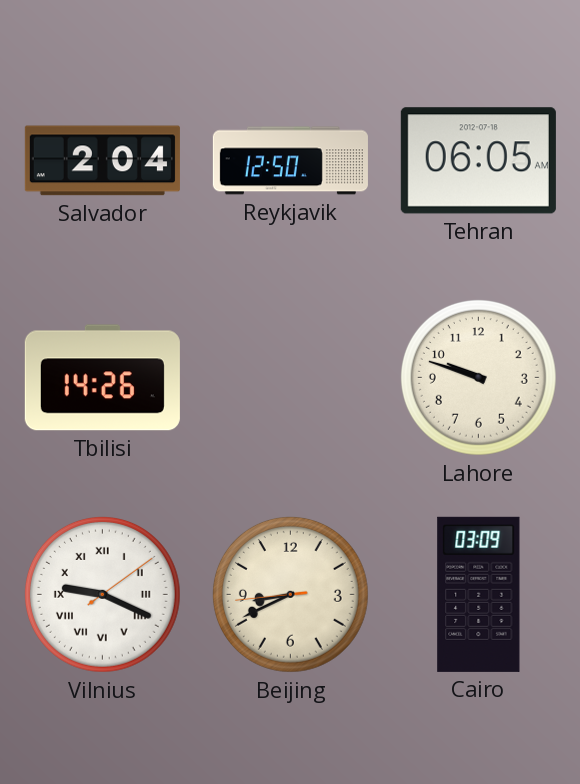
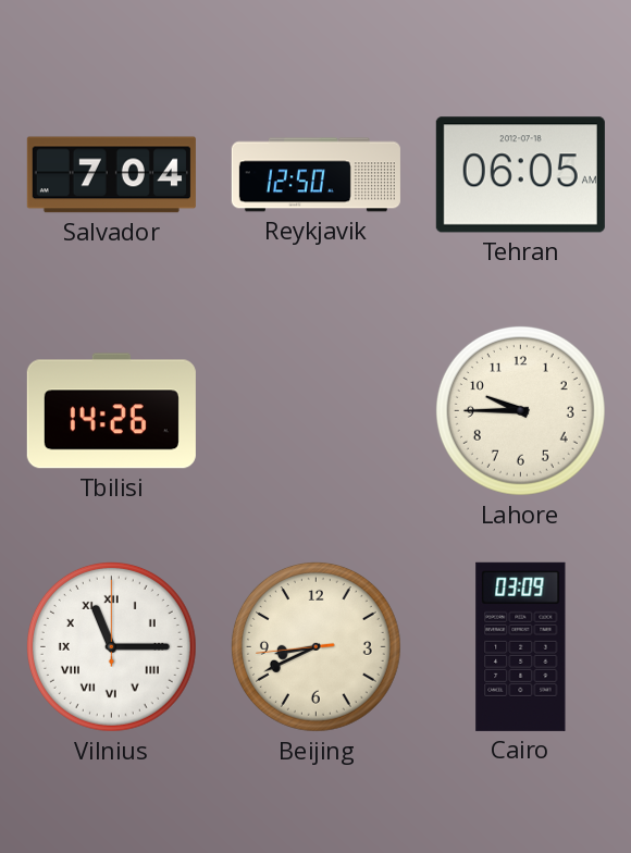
Salvador: 2:04 -> 7:04
Lahore: 9:48 -> 9:45
Vilnius: 9:19 -> 11:15
